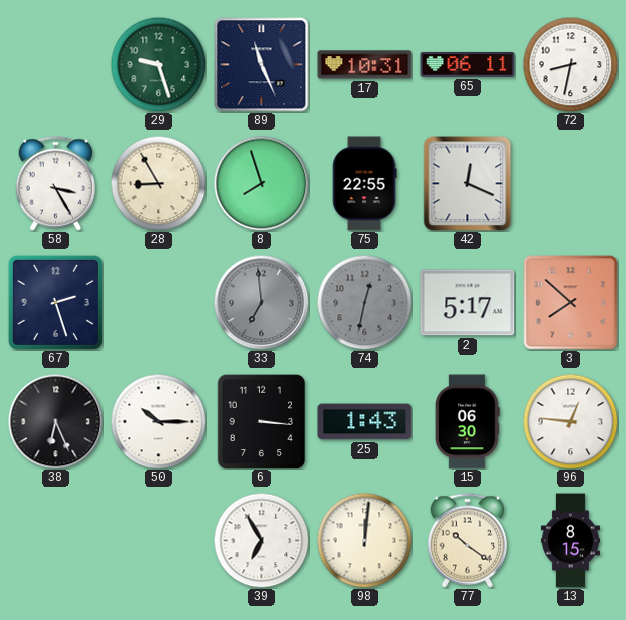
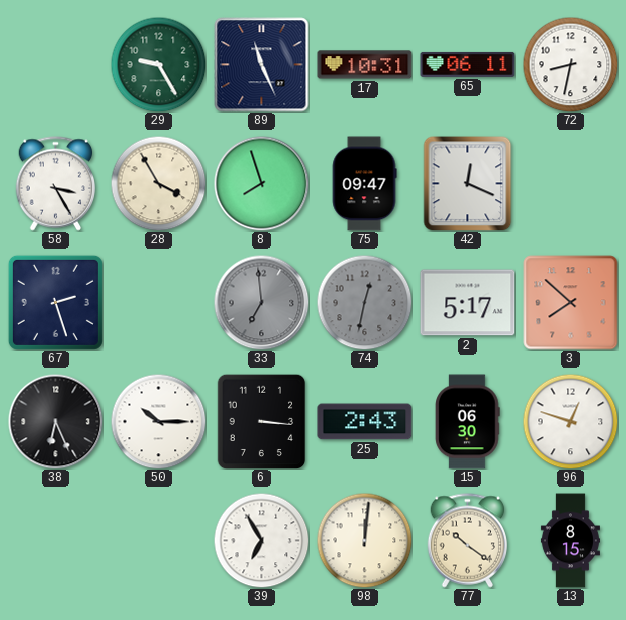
29: 9:27 -> 9:25
28: 8:55 -> 3:55
75: 22:55 -> 09:47
25: 1:43 -> 2:43
96: 12:46 -> 12:48
